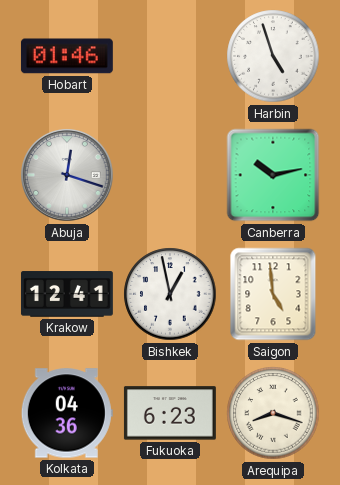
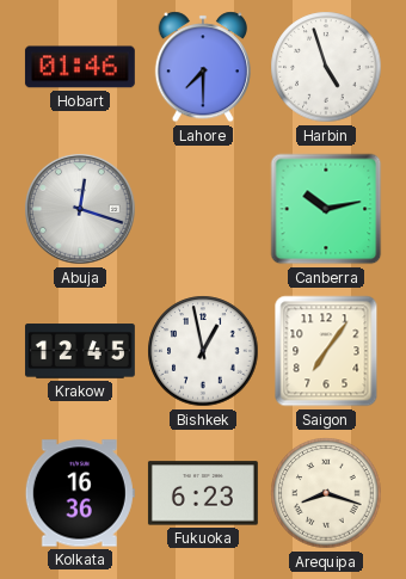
Lahore: none -> 7:30
Krakow: 12:41 -> 12:45
Saigon: 4:59 -> 7:06
Kolkata: 04:36 -> 16:36
